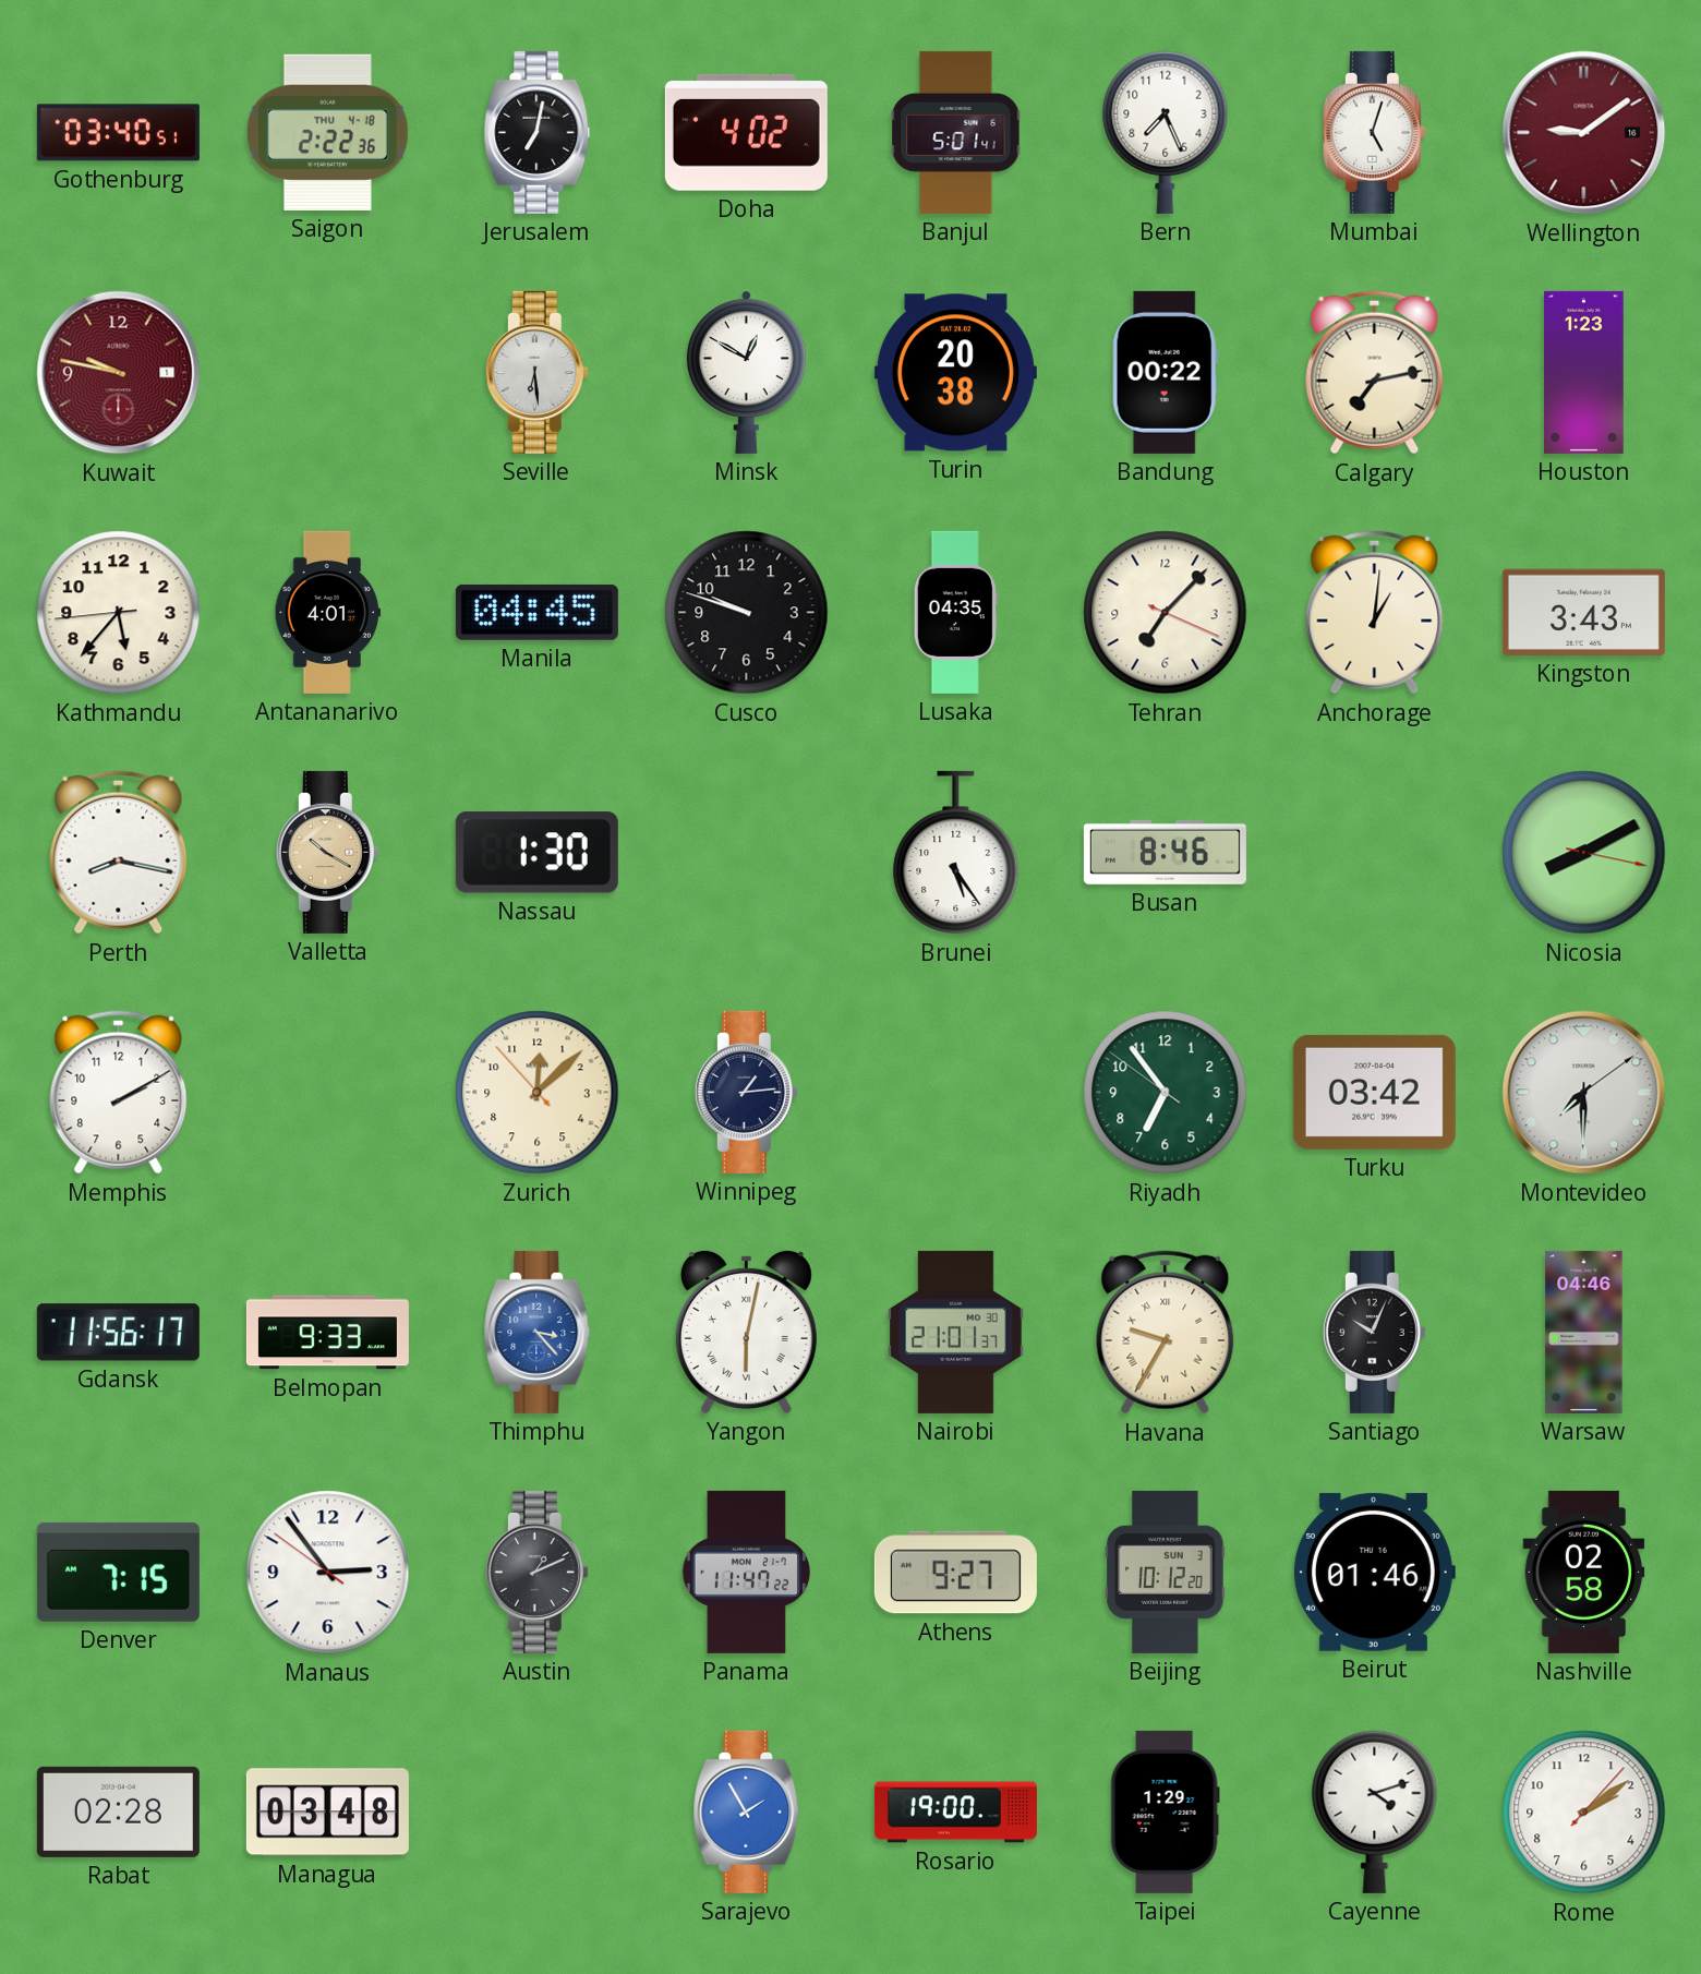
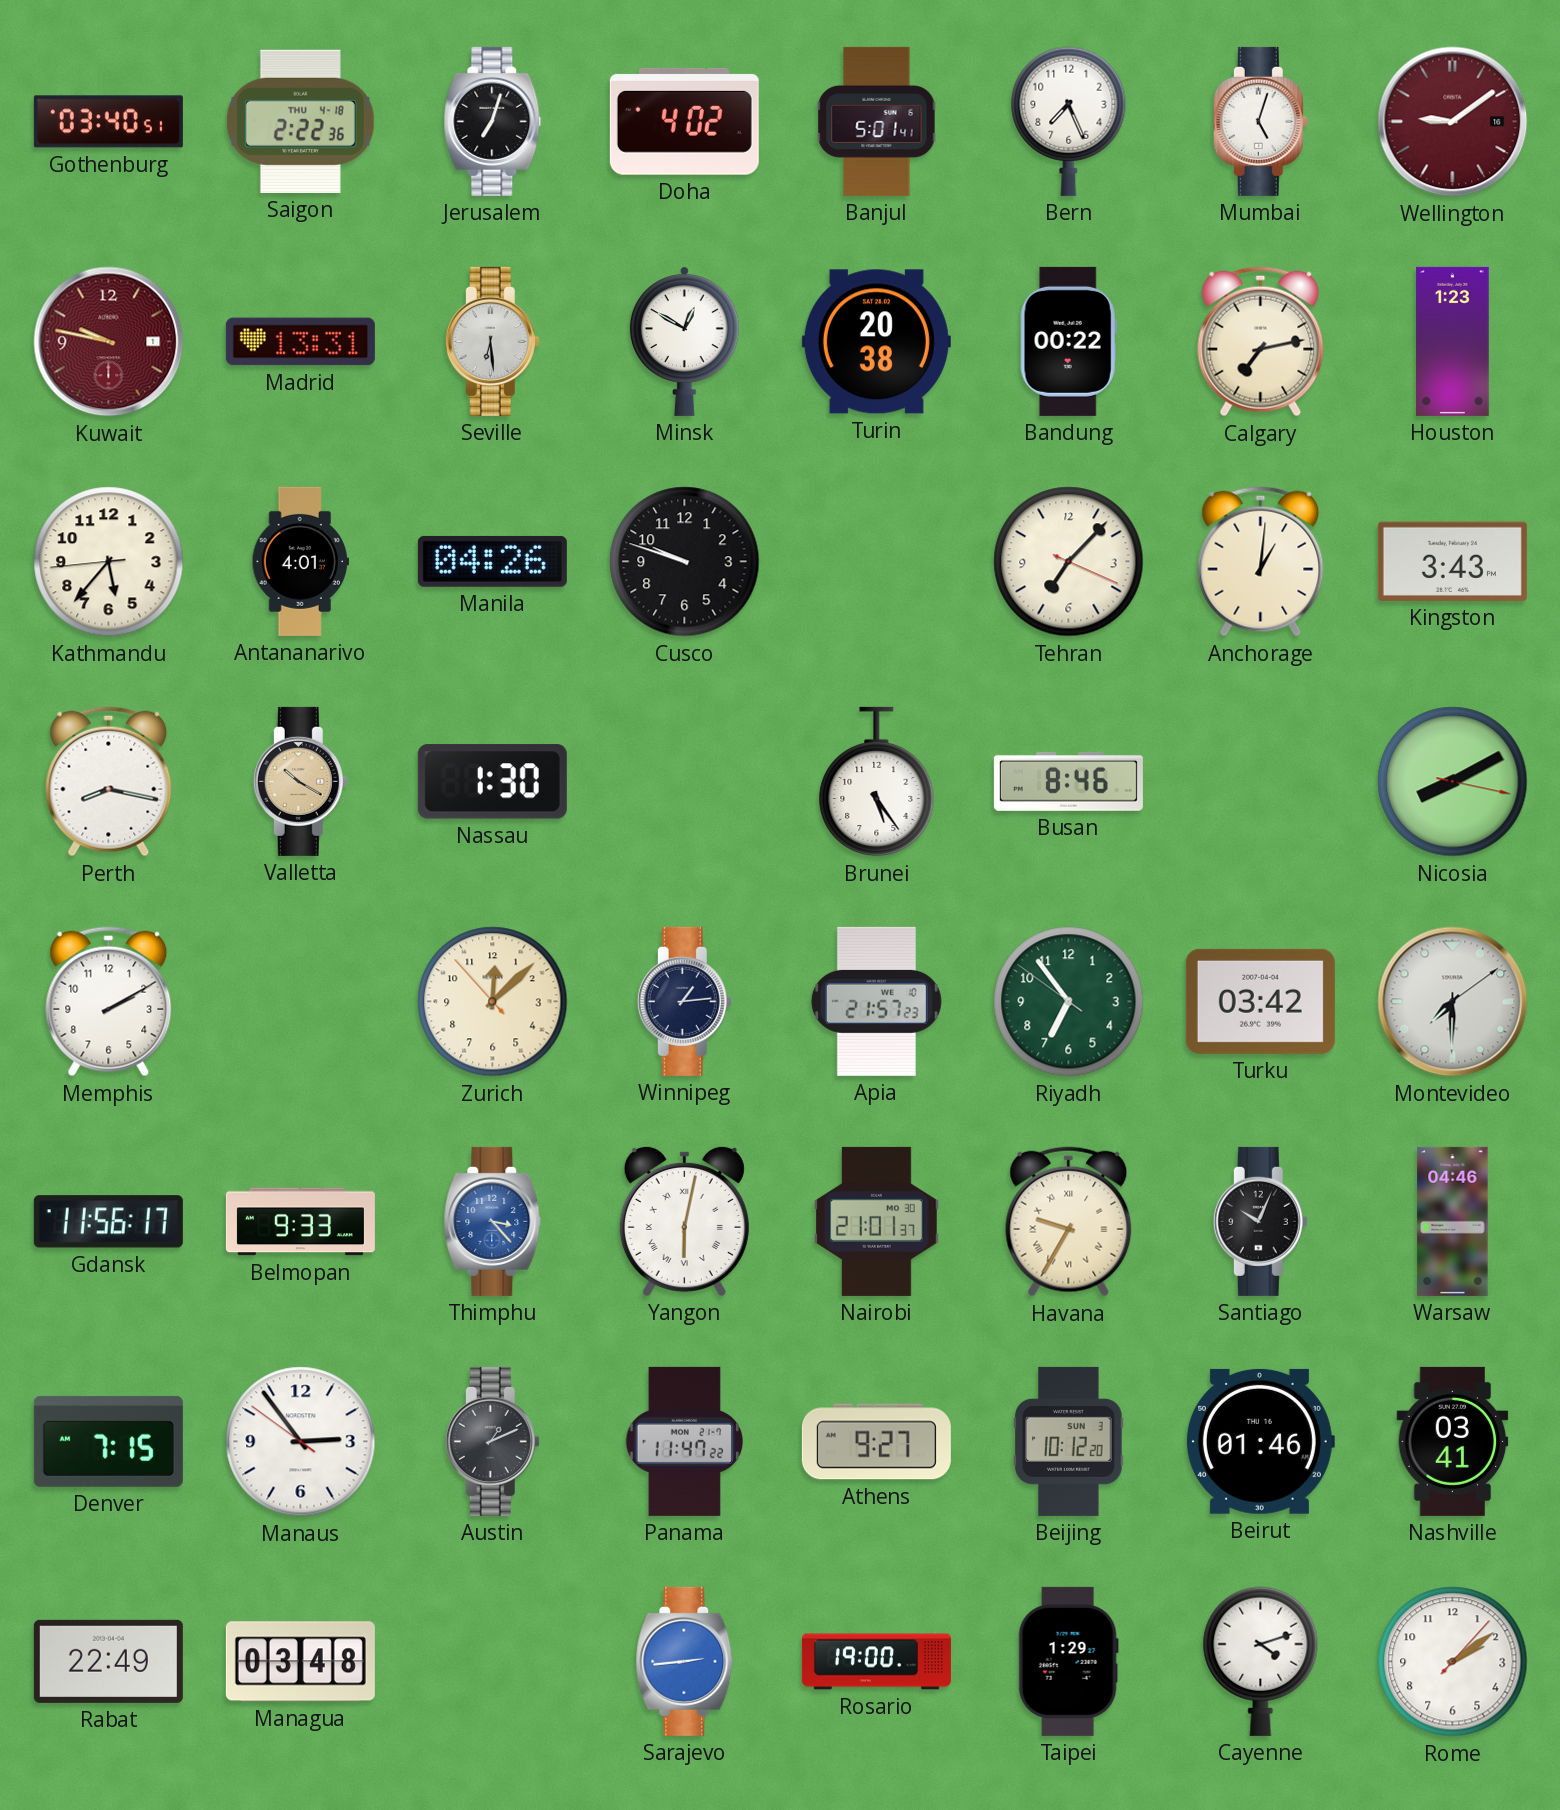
Jerusalem: 7:02 -> 7:03
Madrid: none -> 13:31
Manila: 04:45 -> 04:26
Lusaka: 04:35 -> none
Apia: none -> 21:57
Nashville: 02:58 -> 03:41
Rabat: 02:28 -> 22:49
Sarajevo: 1:55 -> 2:44
